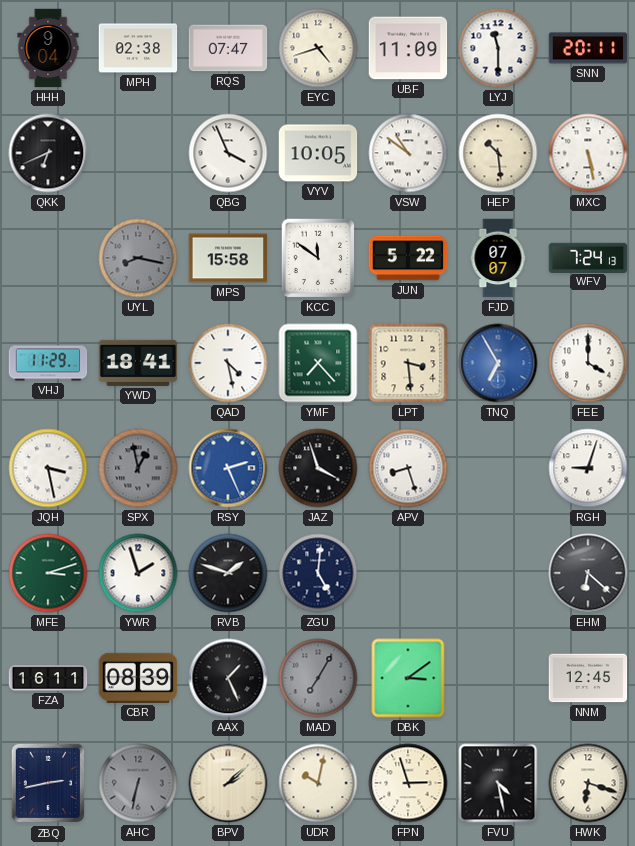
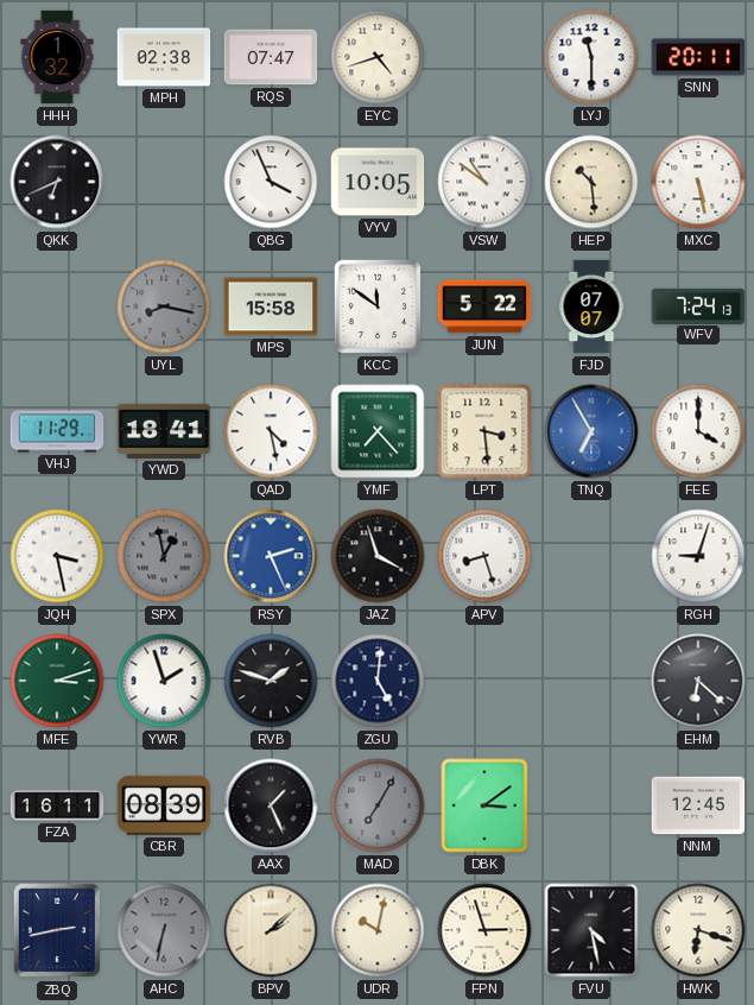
HHH: 9:04 -> 1:32
UBF: 11:09 -> none
